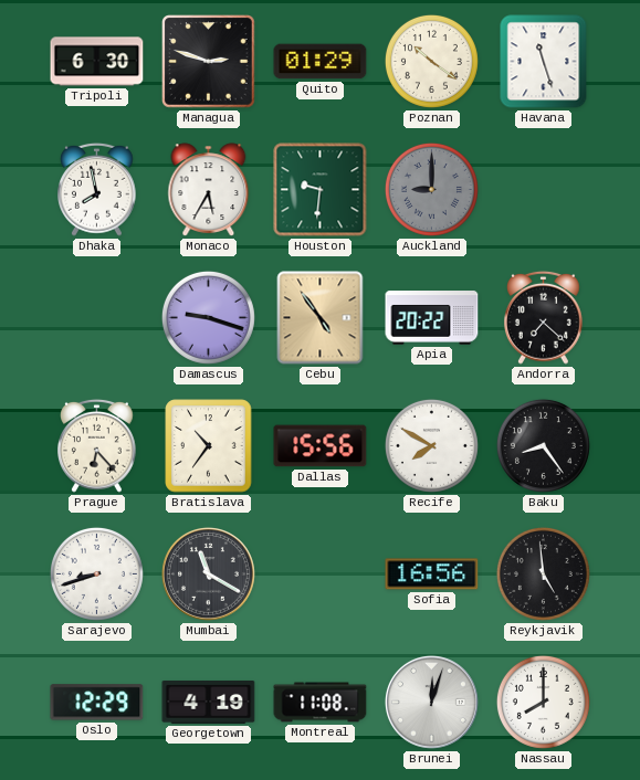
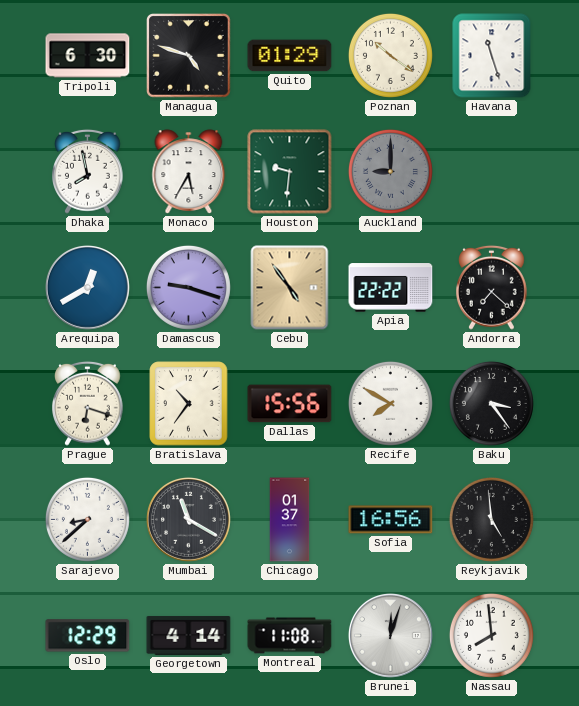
Managua: 2:48 -> 4:48
Arequipa: none -> 12:40
Apia: 20:22 -> 22:22
Prague: 6:23 -> 6:18
Baku: 8:24 -> 3:24
Sarajevo: 8:42 -> 8:38
Chicago: none -> 01:37
Georgetown: 4:19 -> 4:14
Nassau: 8:00 -> 7:59
